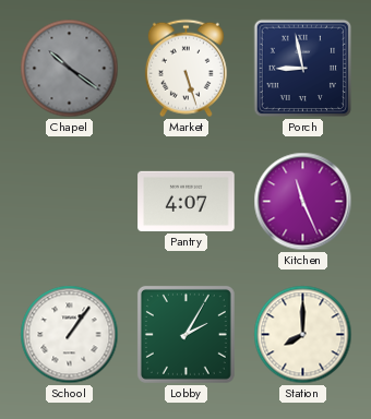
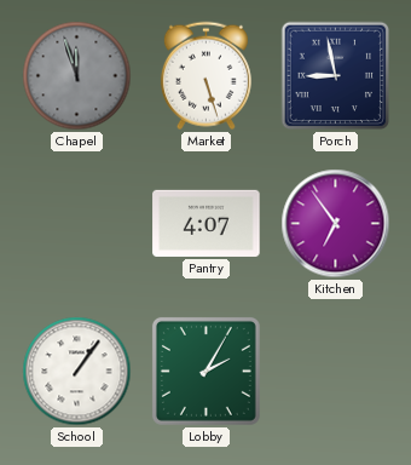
Chapel: 10:21 -> 11:57
Kitchen: 11:26 -> 6:54
Station: 8:00 -> none
